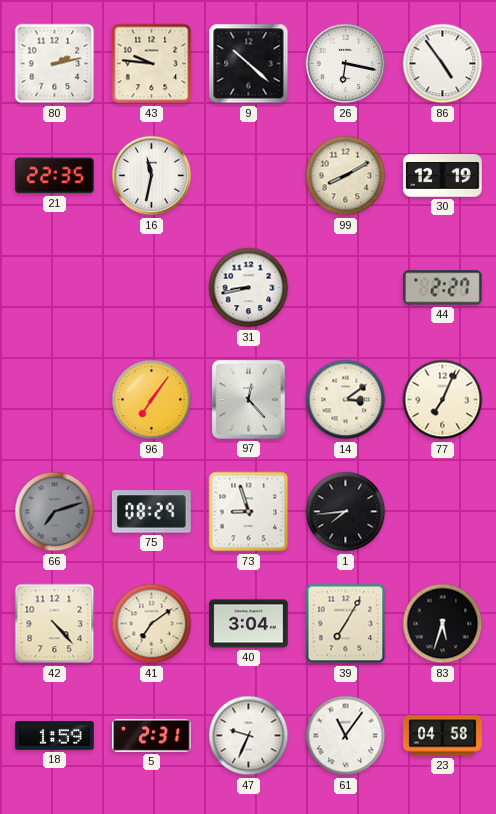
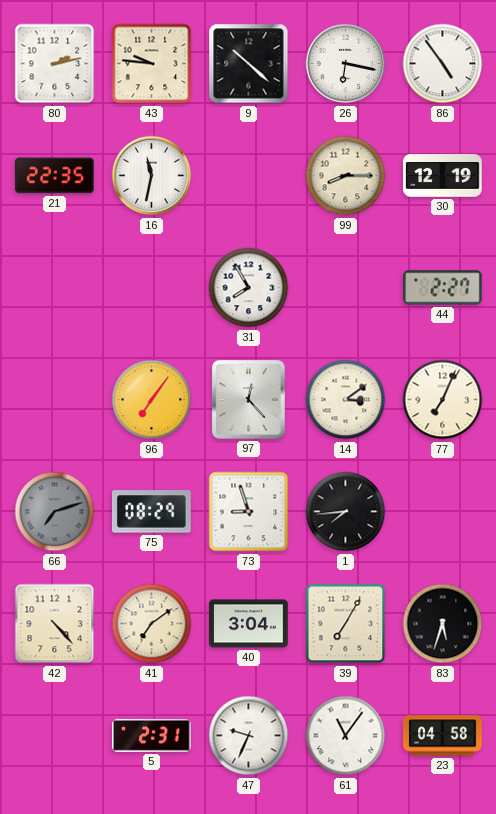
99: 8:10 -> 8:15
31: 8:43 -> 7:55
18: 1:59 -> none
